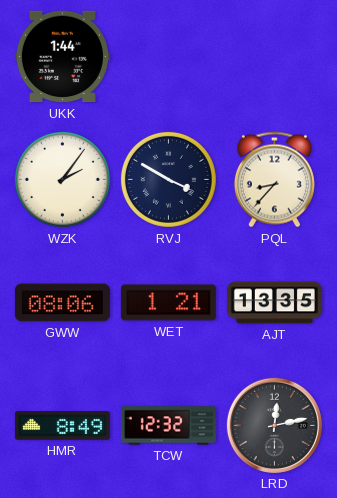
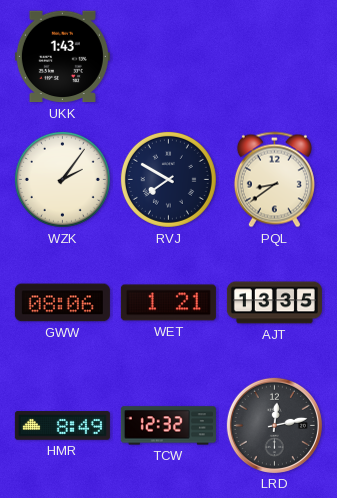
UKK: 1:44 -> 1:43
RVJ: 3:50 -> 7:50
PQL: 8:37 -> 8:39
